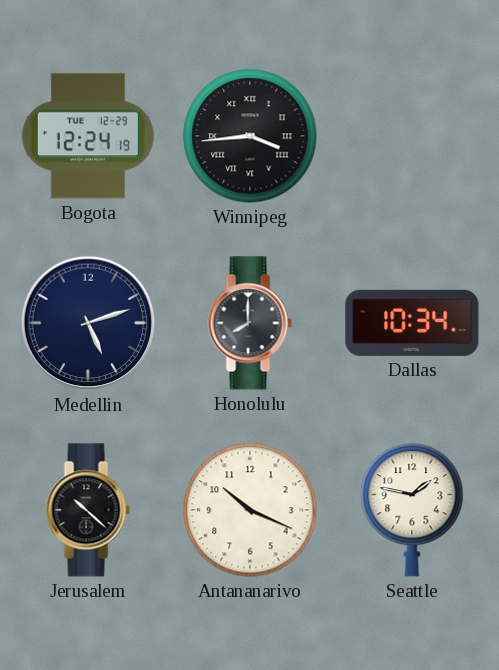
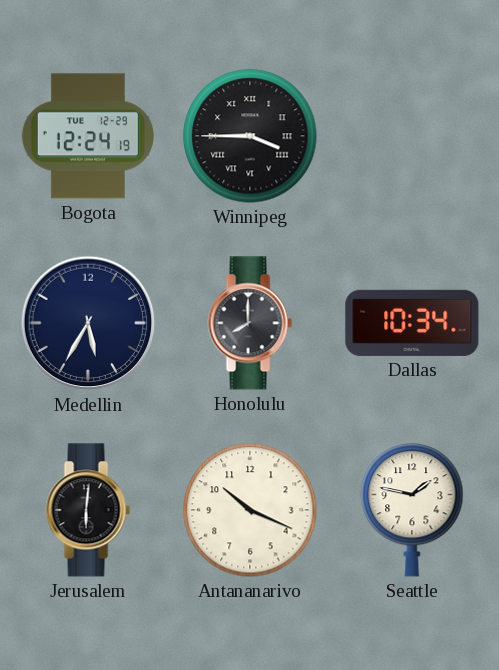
Winnipeg: 3:44 -> 3:45
Medellin: 5:12 -> 5:35
Jerusalem: 10:22 -> 6:01
